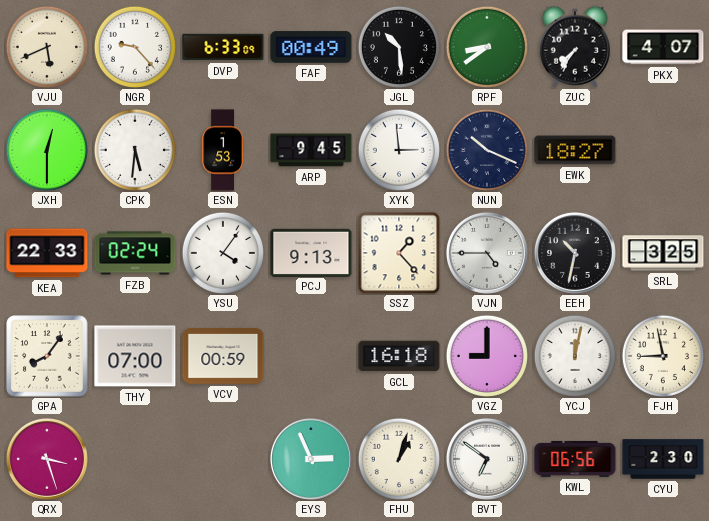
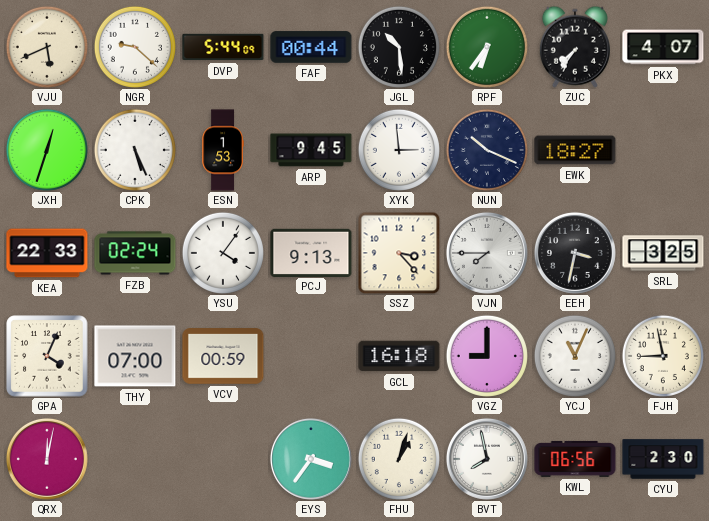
NGR: 9:23 -> 9:22
DVP: 6:33 -> 5:44
FAF: 00:49 -> 00:44
RPF: 8:39 -> 6:36
JXH: 12:30 -> 12:33
CPK: 5:31 -> 5:26
SSZ: 1:23 -> 3:23
VJN: 4:45 -> 7:45
EEH: 10:32 -> 3:32
GPA: 8:06 -> 4:04
YCJ: 12:02 -> 11:04
QRX: 3:27 -> 12:02
EYS: 2:56 -> 3:36
BVT: 6:51 -> 7:58
